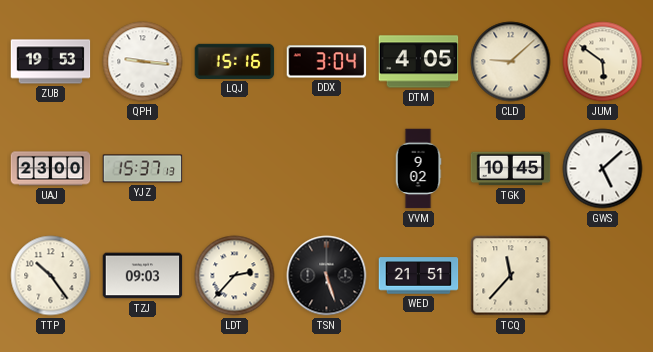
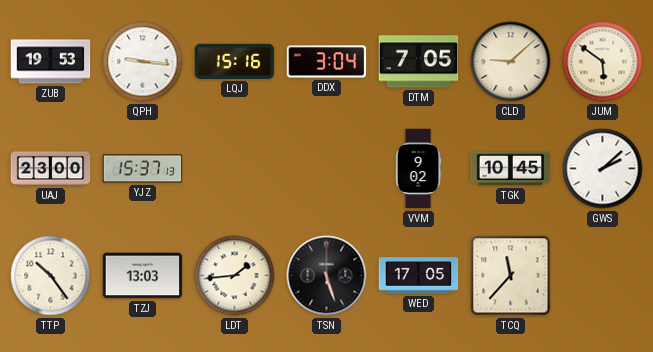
DTM: 4:05 -> 7:05
GWS: 5:08 -> 2:08
TZJ: 09:03 -> 13:03
LDT: 2:37 -> 1:44
WED: 21:51 -> 17:05
